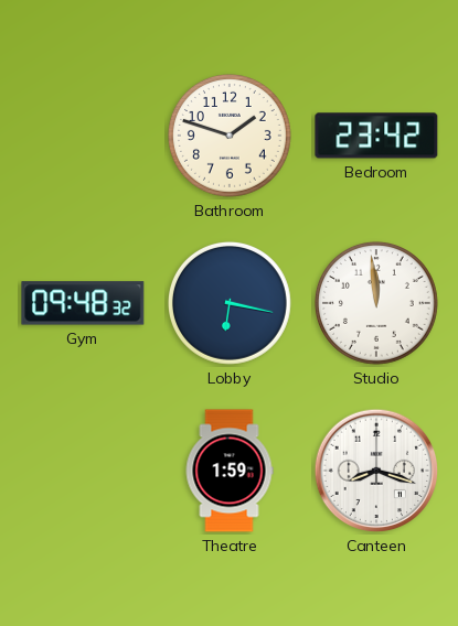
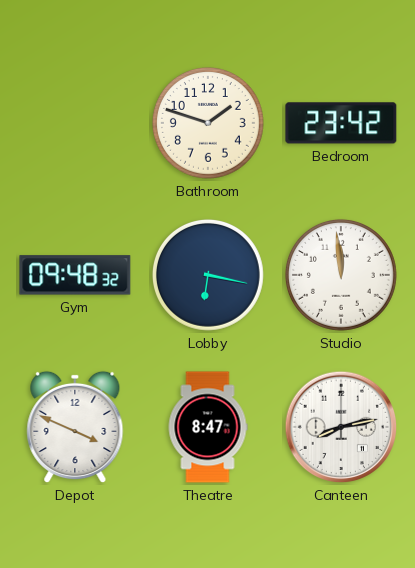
Depot: none -> 3:49
Theatre: 1:59 -> 8:47
Canteen: 8:18 -> 8:13
